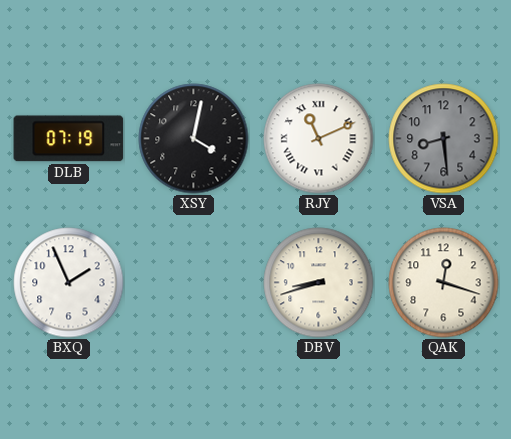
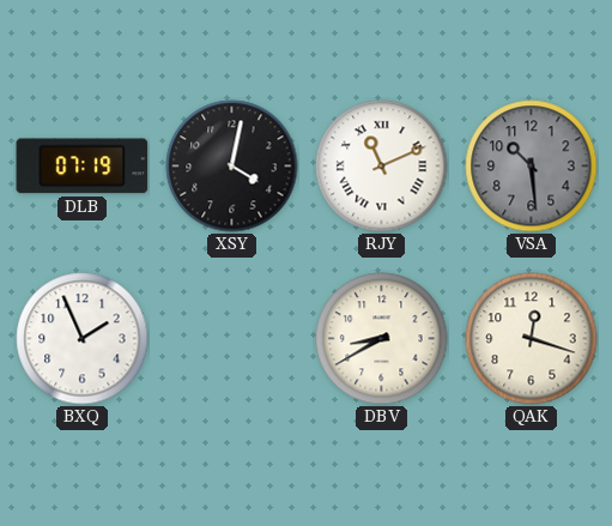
VSA: 8:29 -> 10:29
DBV: 8:42 -> 8:40
